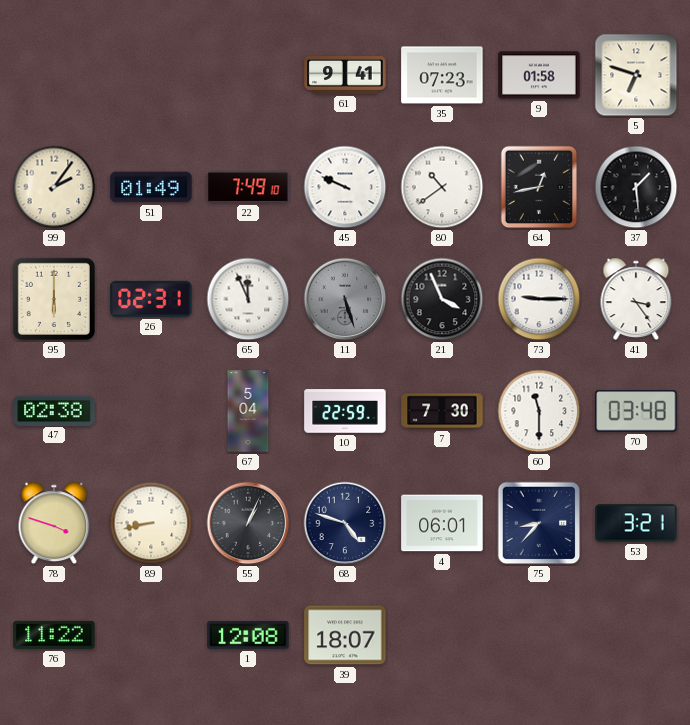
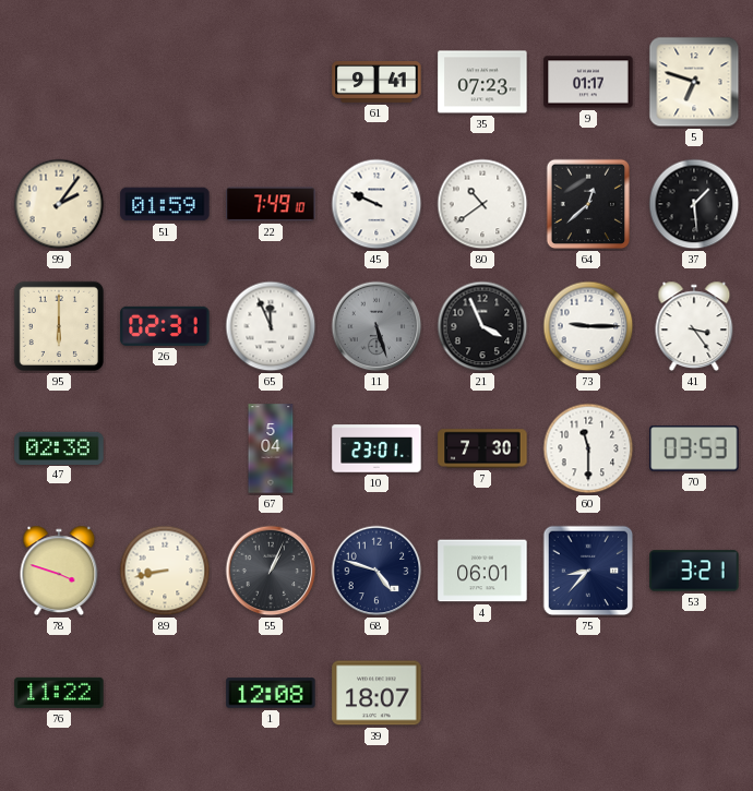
9: 01:58 -> 01:17
51: 01:49 -> 01:59
64: 12:43 -> 12:38
10: 22:59 -> 23:01
70: 03:48 -> 03:53
